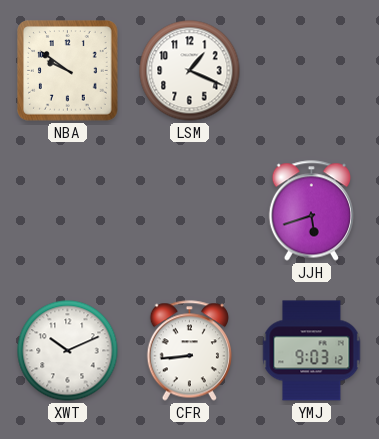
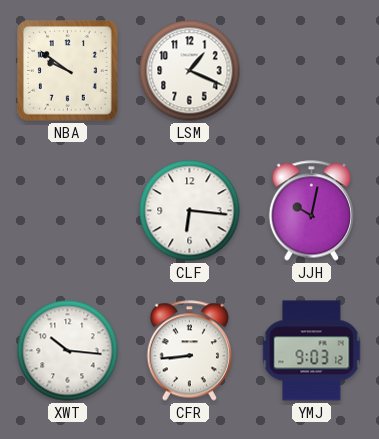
CLF: none -> 6:16
JJH: 5:42 -> 10:02
XWT: 10:11 -> 10:16
